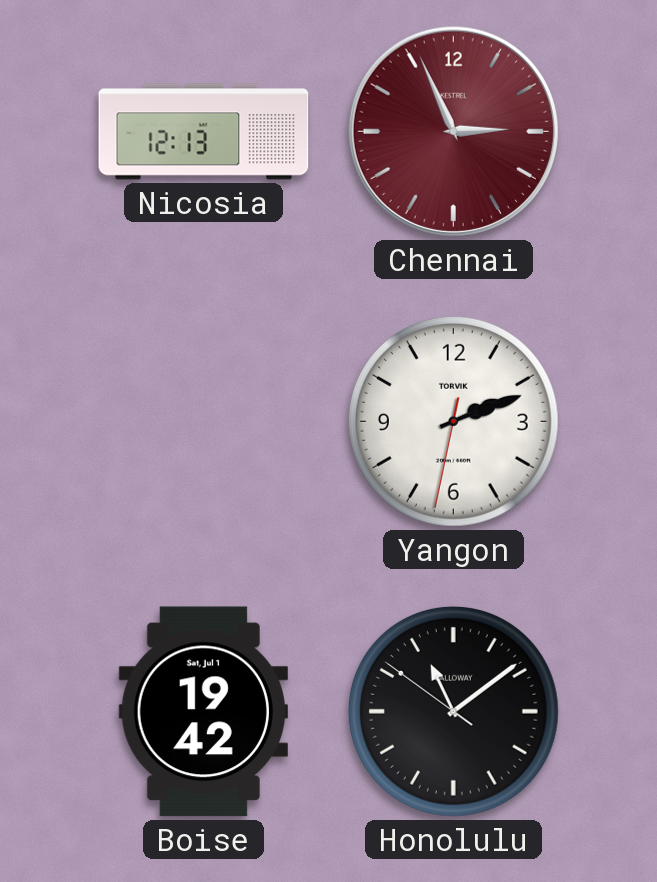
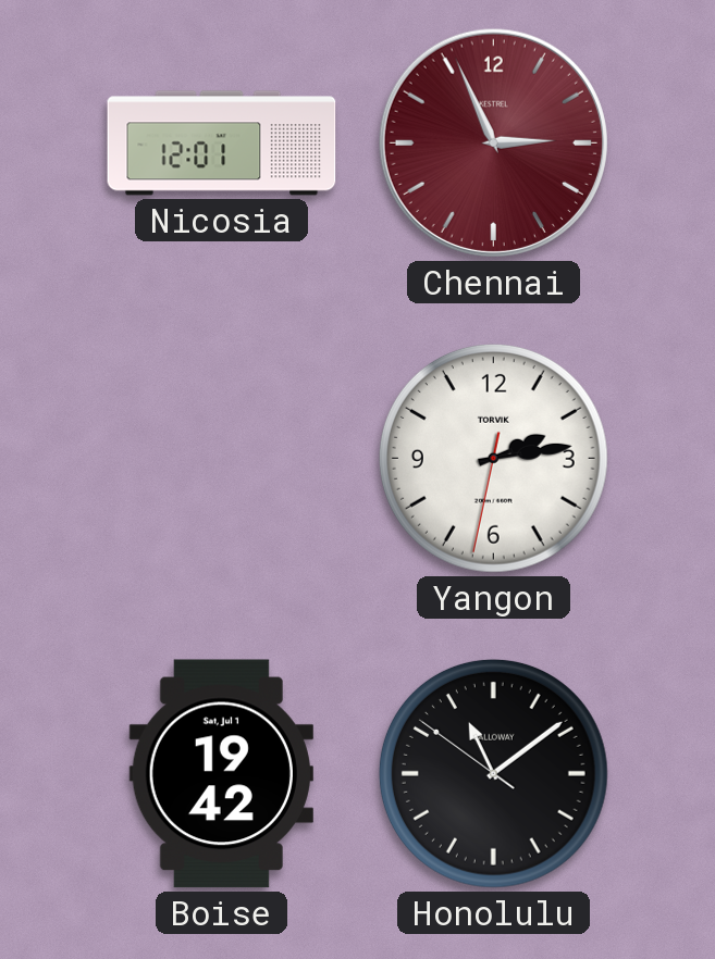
Nicosia: 12:13 -> 12:01
Yangon: 2:11 -> 2:13
